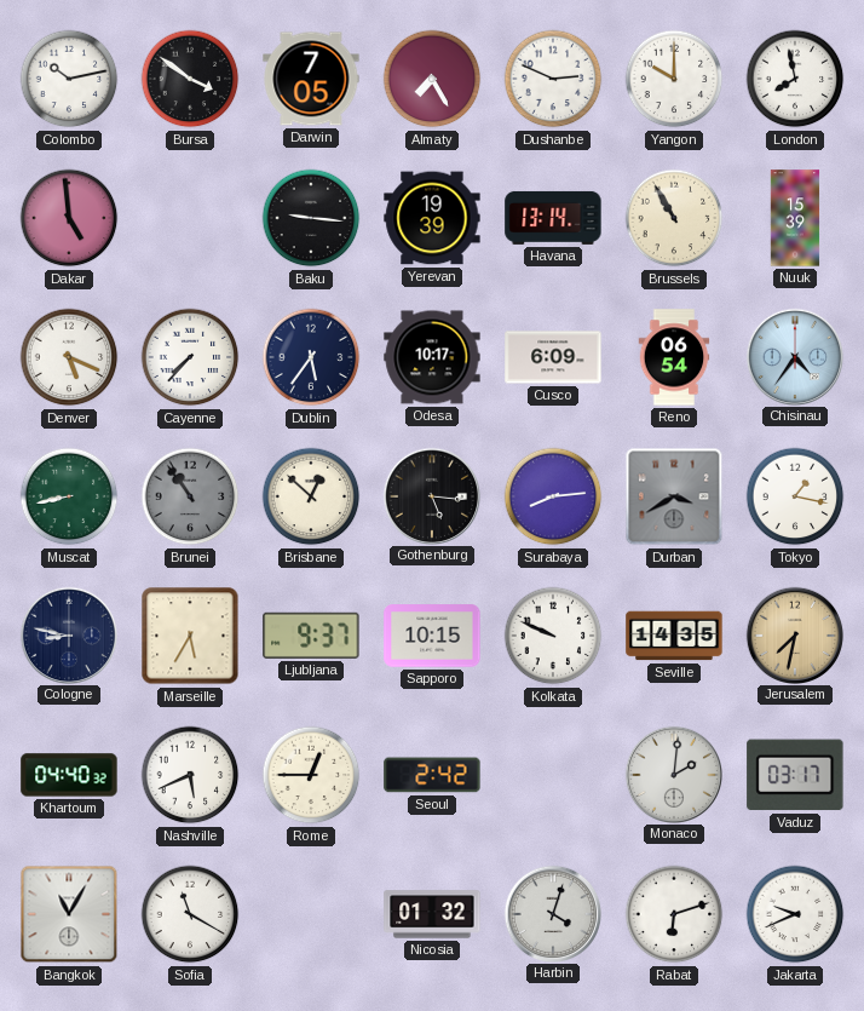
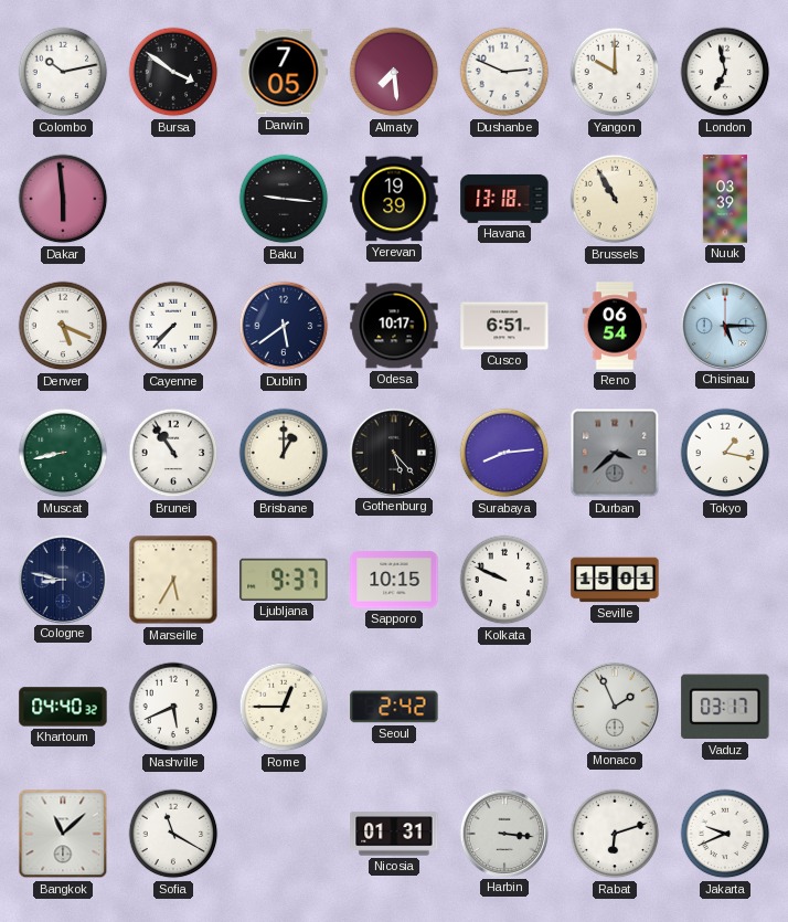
Almaty: 7:25 -> 7:29
London: 7:58 -> 6:58
Dakar: 4:59 -> 5:59
Havana: 13:14 -> 13:18
Nuuk: 15:39 -> 03:39
Dublin: 5:36 -> 5:39
Cusco: 6:09 -> 6:51
Chisinau: 4:36 -> 5:15
Brunei dial: grey -> white
Brisbane: 12:52 -> 1:00
Gothenburg: 5:16 -> 5:23
Durban: 3:40 -> 3:38
Seville: 14:35 -> 15:01
Jerusalem: 7:32 -> none
Monaco: 2:01 -> 1:56
Bangkok: 11:05 -> 11:08
Nicosia: 01:32 -> 01:31
Harbin: 4:03 -> 3:16
